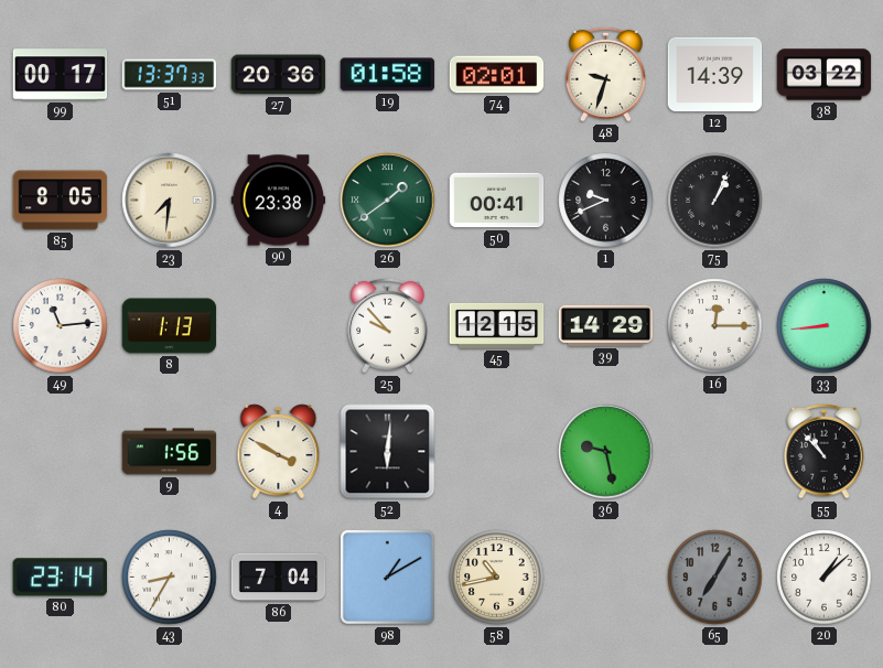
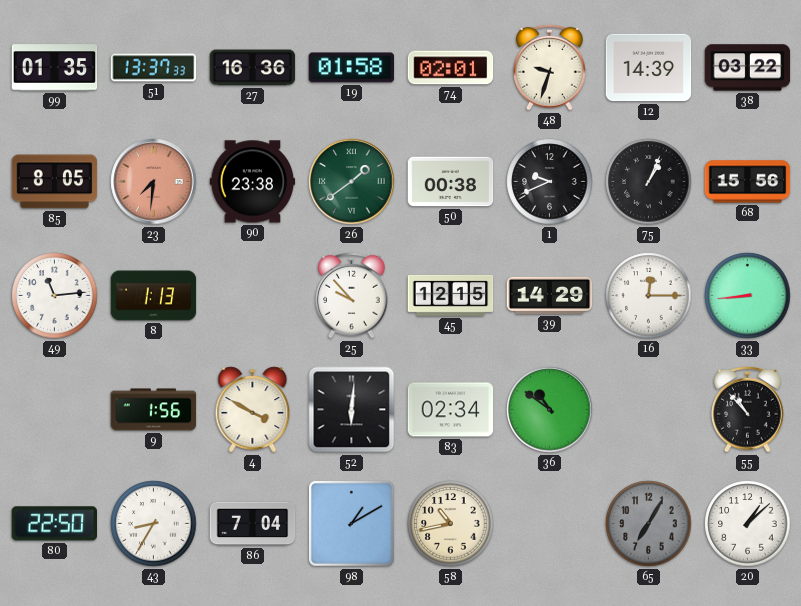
99: 00:17 -> 01:35
27: 20:36 -> 16:36
23 dial: cream -> salmon
50: 00:41 -> 00:38
68: none -> 15:56
83: none -> 02:34
36: 9:28 -> 10:51
80: 23:14 -> 22:50
